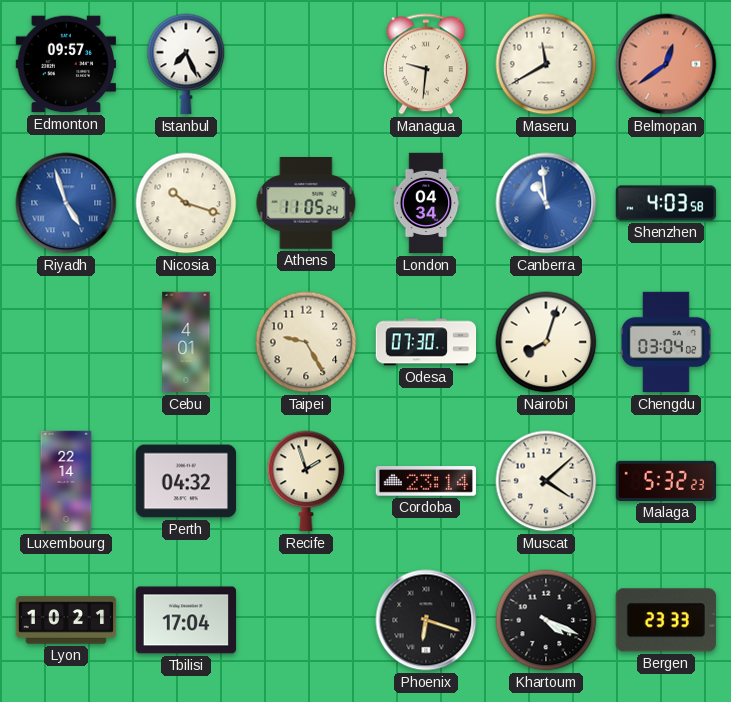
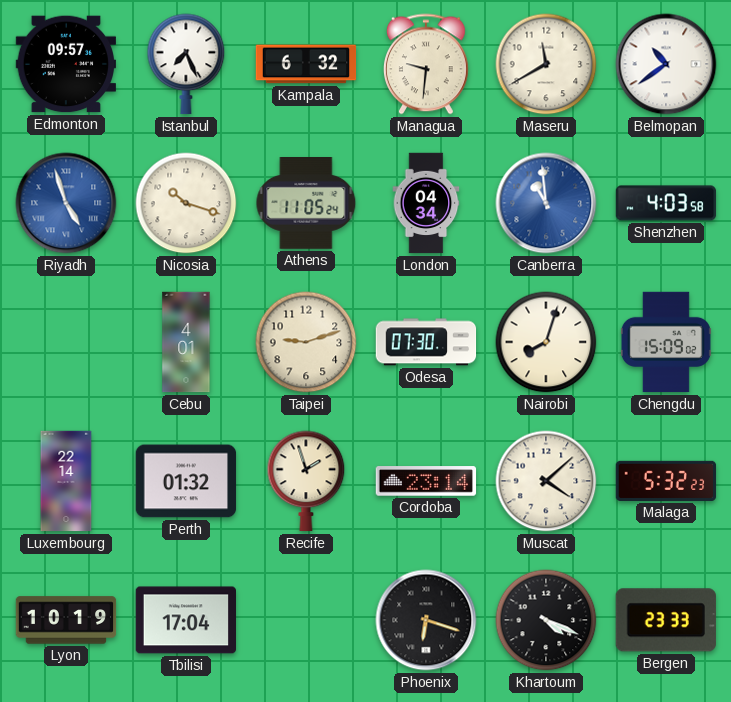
Kampala: none -> 6:32
Belmopan: 12:39 -> 10:39
Belmopan dial: salmon -> white
Taipei: 9:25 -> 9:12
Chengdu: 03:04 -> 15:09
Perth: 04:32 -> 01:32
Lyon: 10:21 -> 10:19
